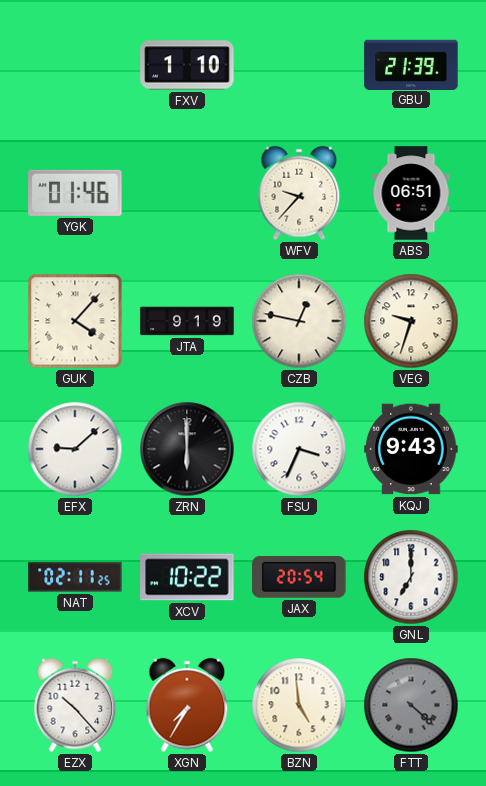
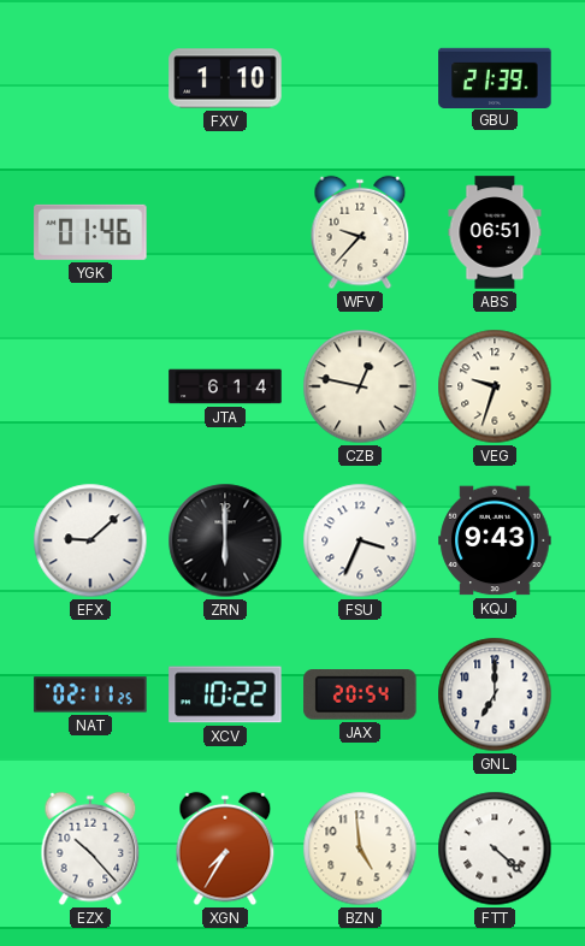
GUK: 4:07 -> none
JTA: 9:19 -> 6:14
FTT dial: grey -> white
